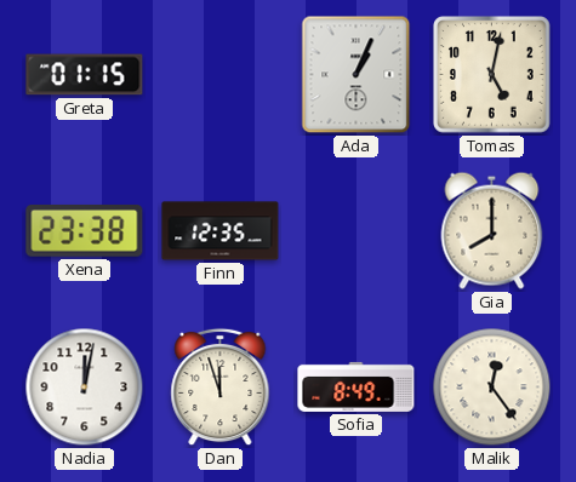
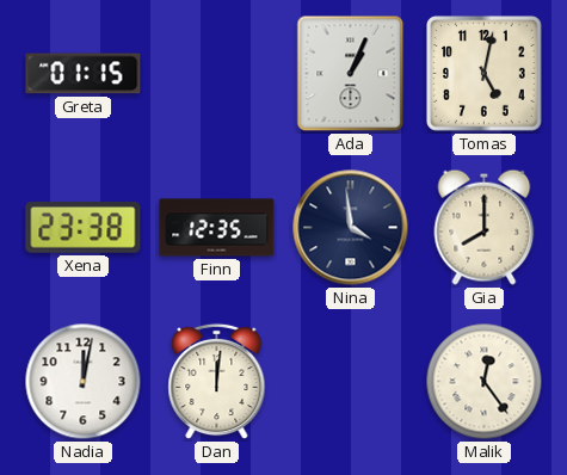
Nina: none -> 3:59
Dan: 11:57 -> 12:01
Sofia: 8:49 -> none
